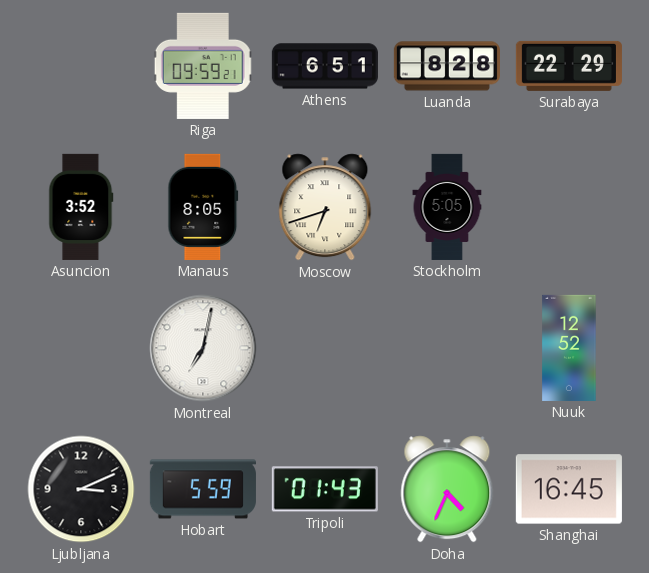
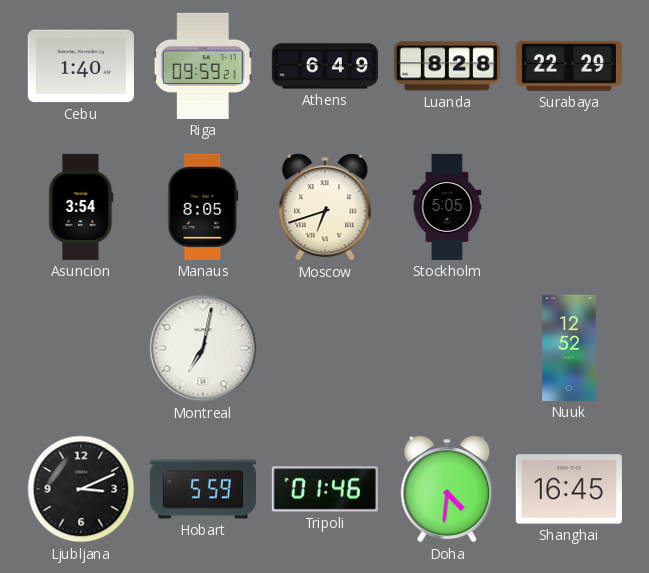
Cebu: none -> 1:40
Athens: 6:51 -> 6:49
Asuncion: 3:52 -> 3:54
Tripoli: 01:43 -> 01:46
Doha: 4:34 -> 4:31
